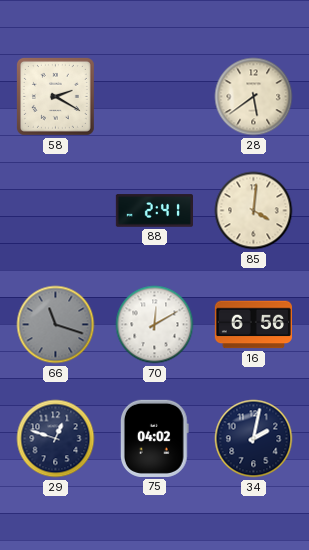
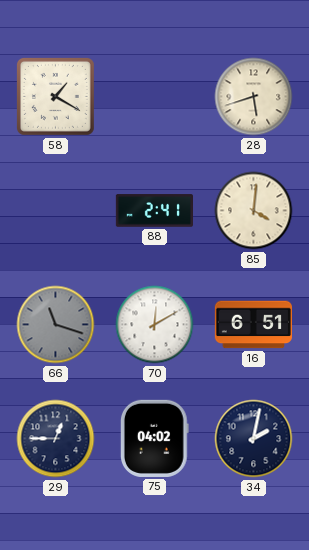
58: 2:20 -> 1:20
28: 5:39 -> 5:42
16: 6:56 -> 6:51
29: 12:48 -> 12:45
